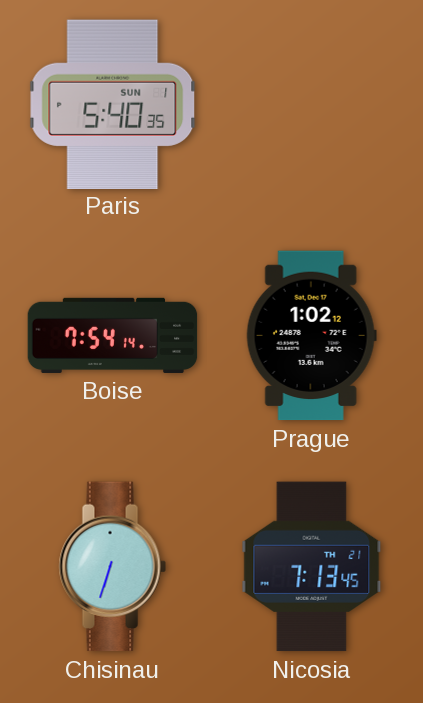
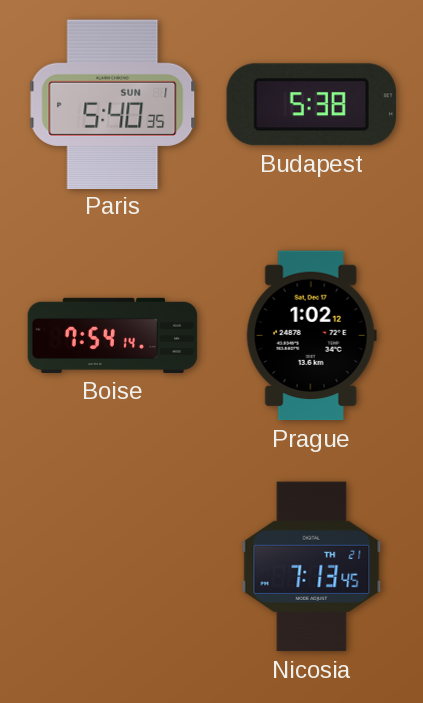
Budapest: none -> 5:38
Chisinau: 6:33 -> none
